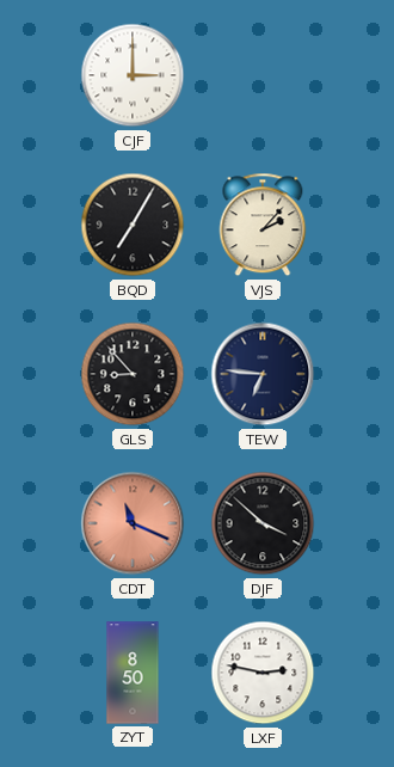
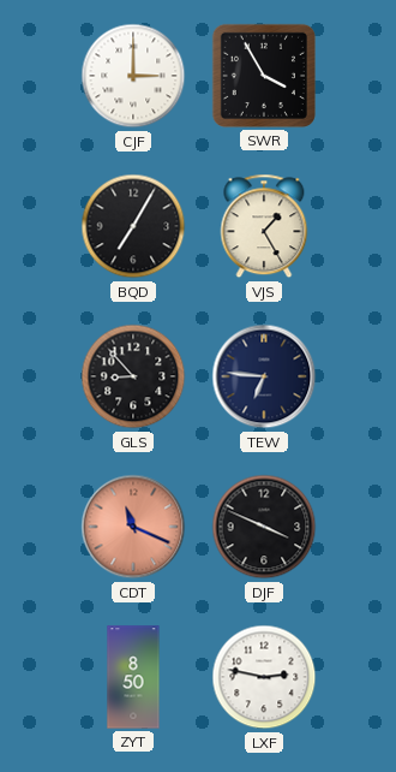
SWR: none -> 3:55
VJS: 2:07 -> 1:25
DJF: 3:52 -> 3:49
